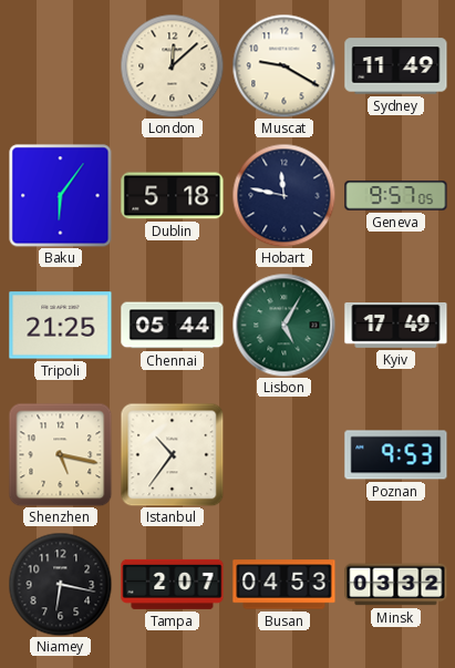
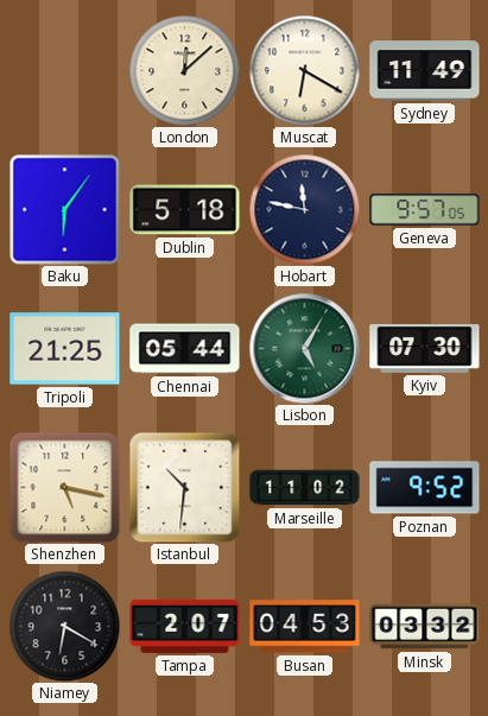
Muscat: 9:20 -> 6:20
Kyiv: 17:49 -> 07:30
Istanbul: 10:36 -> 10:31
Marseille: none -> 11:02
Poznan: 9:53 -> 9:52
Niamey: 6:17 -> 6:20
